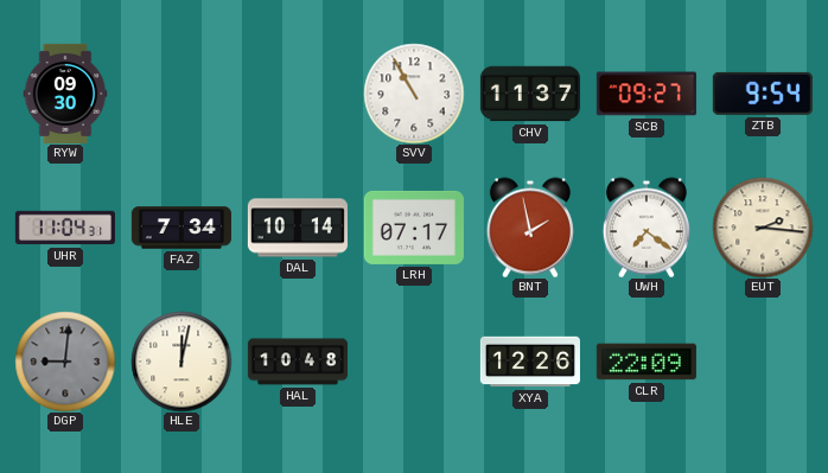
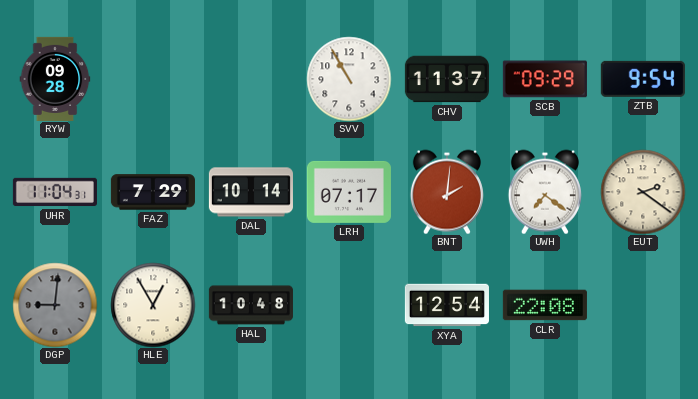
RYW: 09:30 -> 09:28
SCB: 09:27 -> 09:29
FAZ: 7:34 -> 7:29
BNT: 1:58 -> 2:01
EUT: 2:16 -> 2:21
HLE: 12:02 -> 12:55
XYA: 12:26 -> 12:54
CLR: 22:09 -> 22:08
